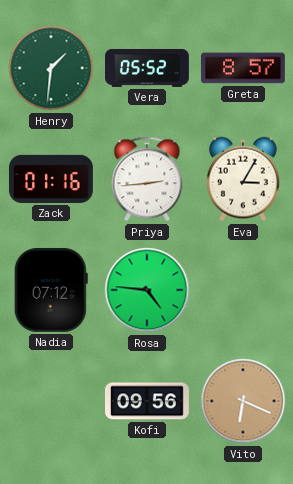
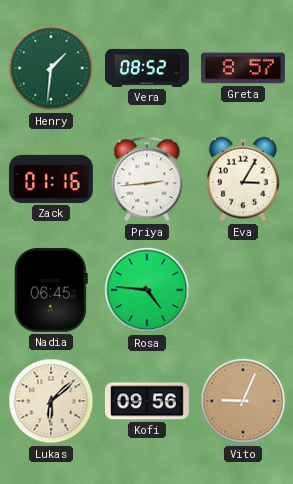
Vera: 05:52 -> 08:52
Nadia: 07:12 -> 06:45
Lukas: none -> 6:08
Vito: 6:19 -> 9:04
